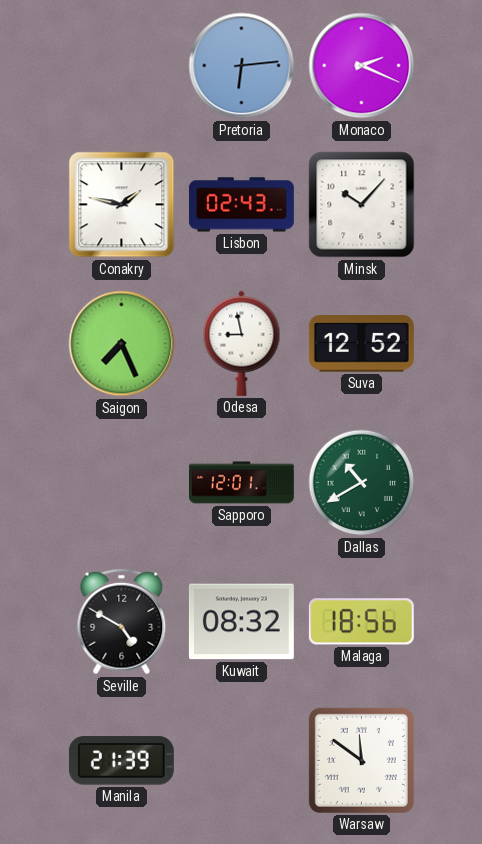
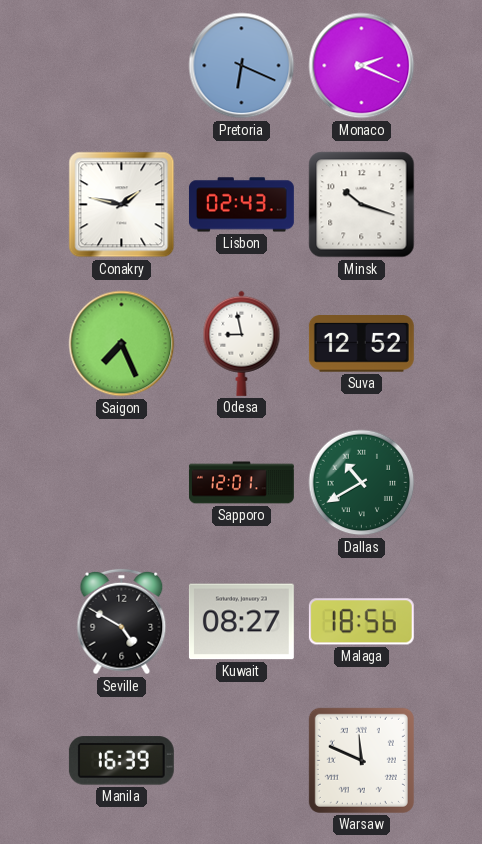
Pretoria: 6:14 -> 6:19
Minsk: 10:07 -> 10:18
Kuwait: 08:32 -> 08:27
Manila: 21:39 -> 16:39
Warsaw: 11:51 -> 11:49
